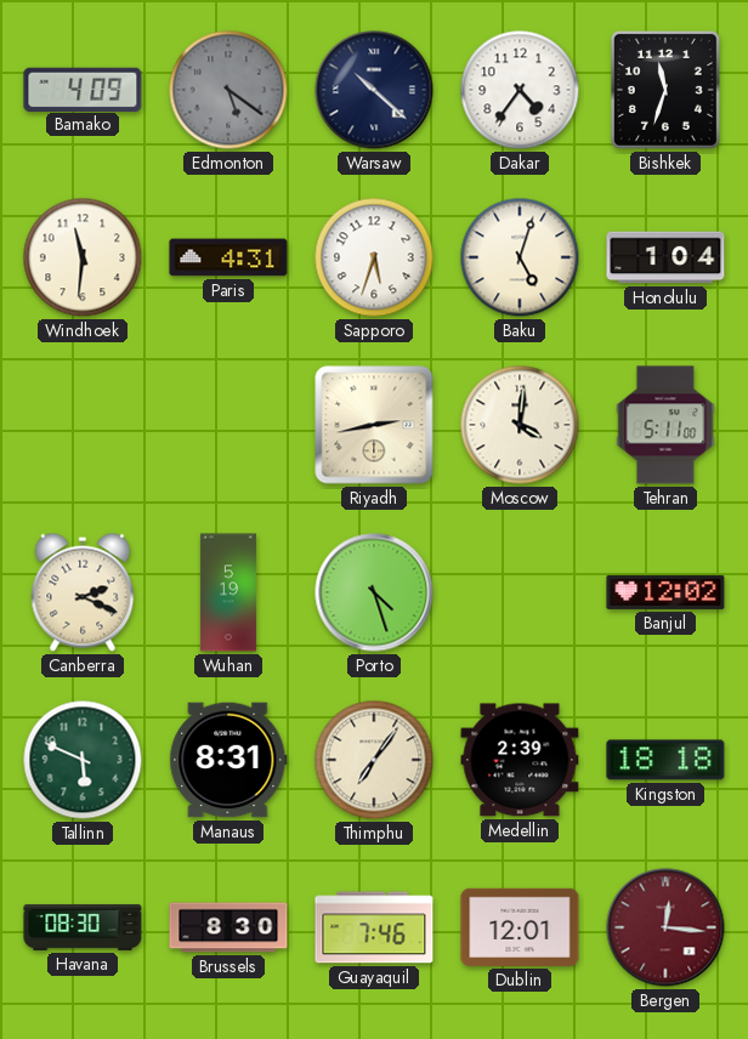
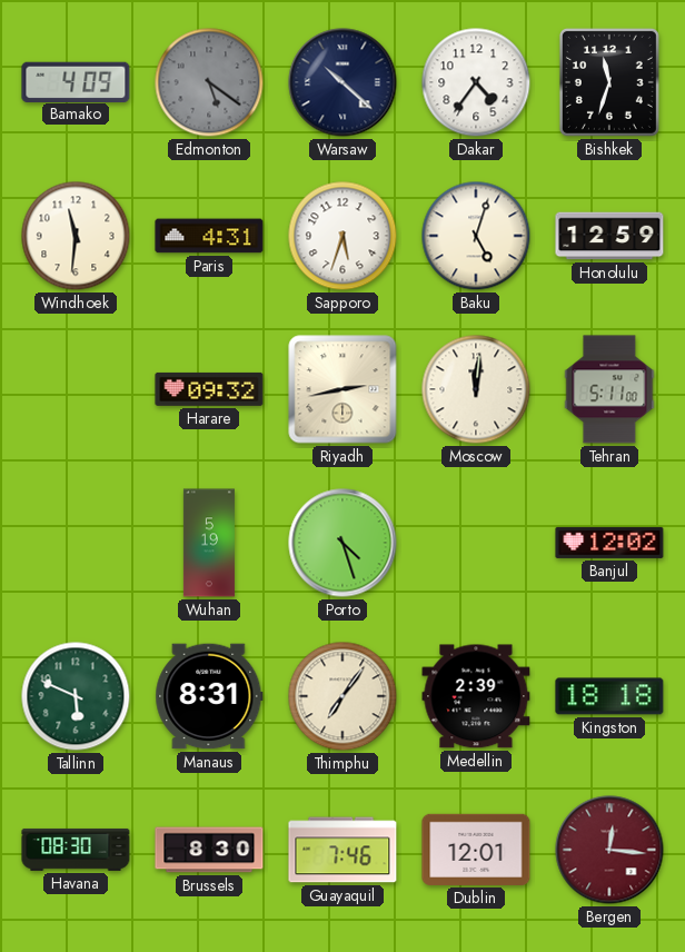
Honolulu: 1:04 -> 12:59
Harare: none -> 09:32
Moscow: 4:01 -> 12:01
Canberra: 2:19 -> none
